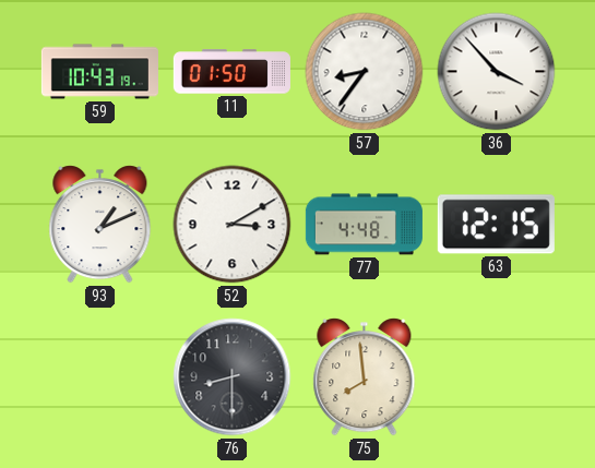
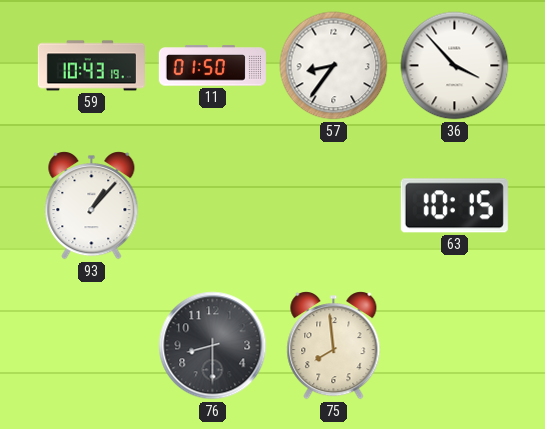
93: 1:11 -> 1:07
52: 3:10 -> none
77: 4:48 -> none
63: 12:15 -> 10:15
